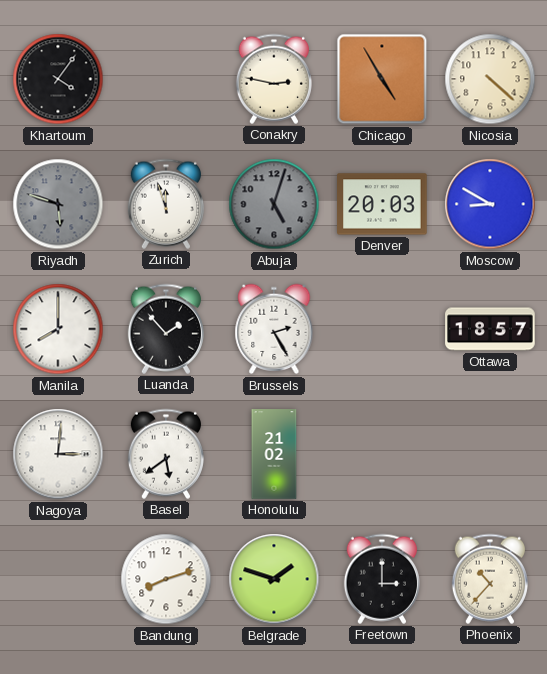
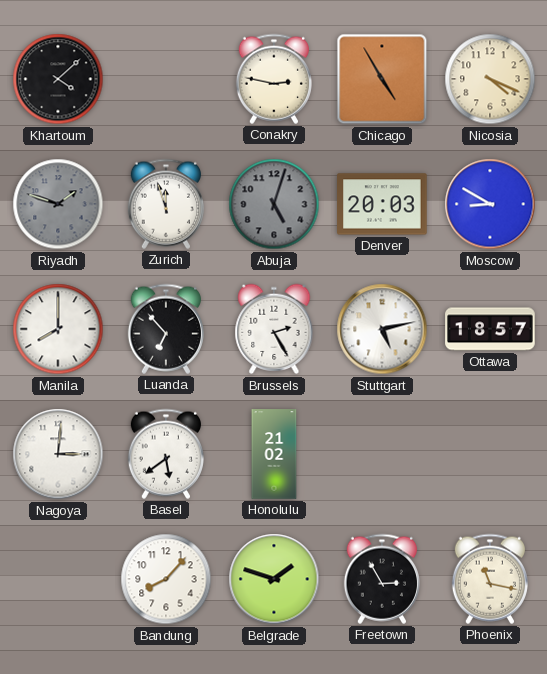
Khartoum: 4:06 -> 4:08
Nicosia: 4:22 -> 4:19
Riyadh: 5:48 -> 1:48
Luanda: 1:53 -> 6:53
Stuttgart: none -> 5:13
Bandung: 8:12 -> 8:07
Freetown: 3:00 -> 2:55
Phoenix: 10:37 -> 11:17
